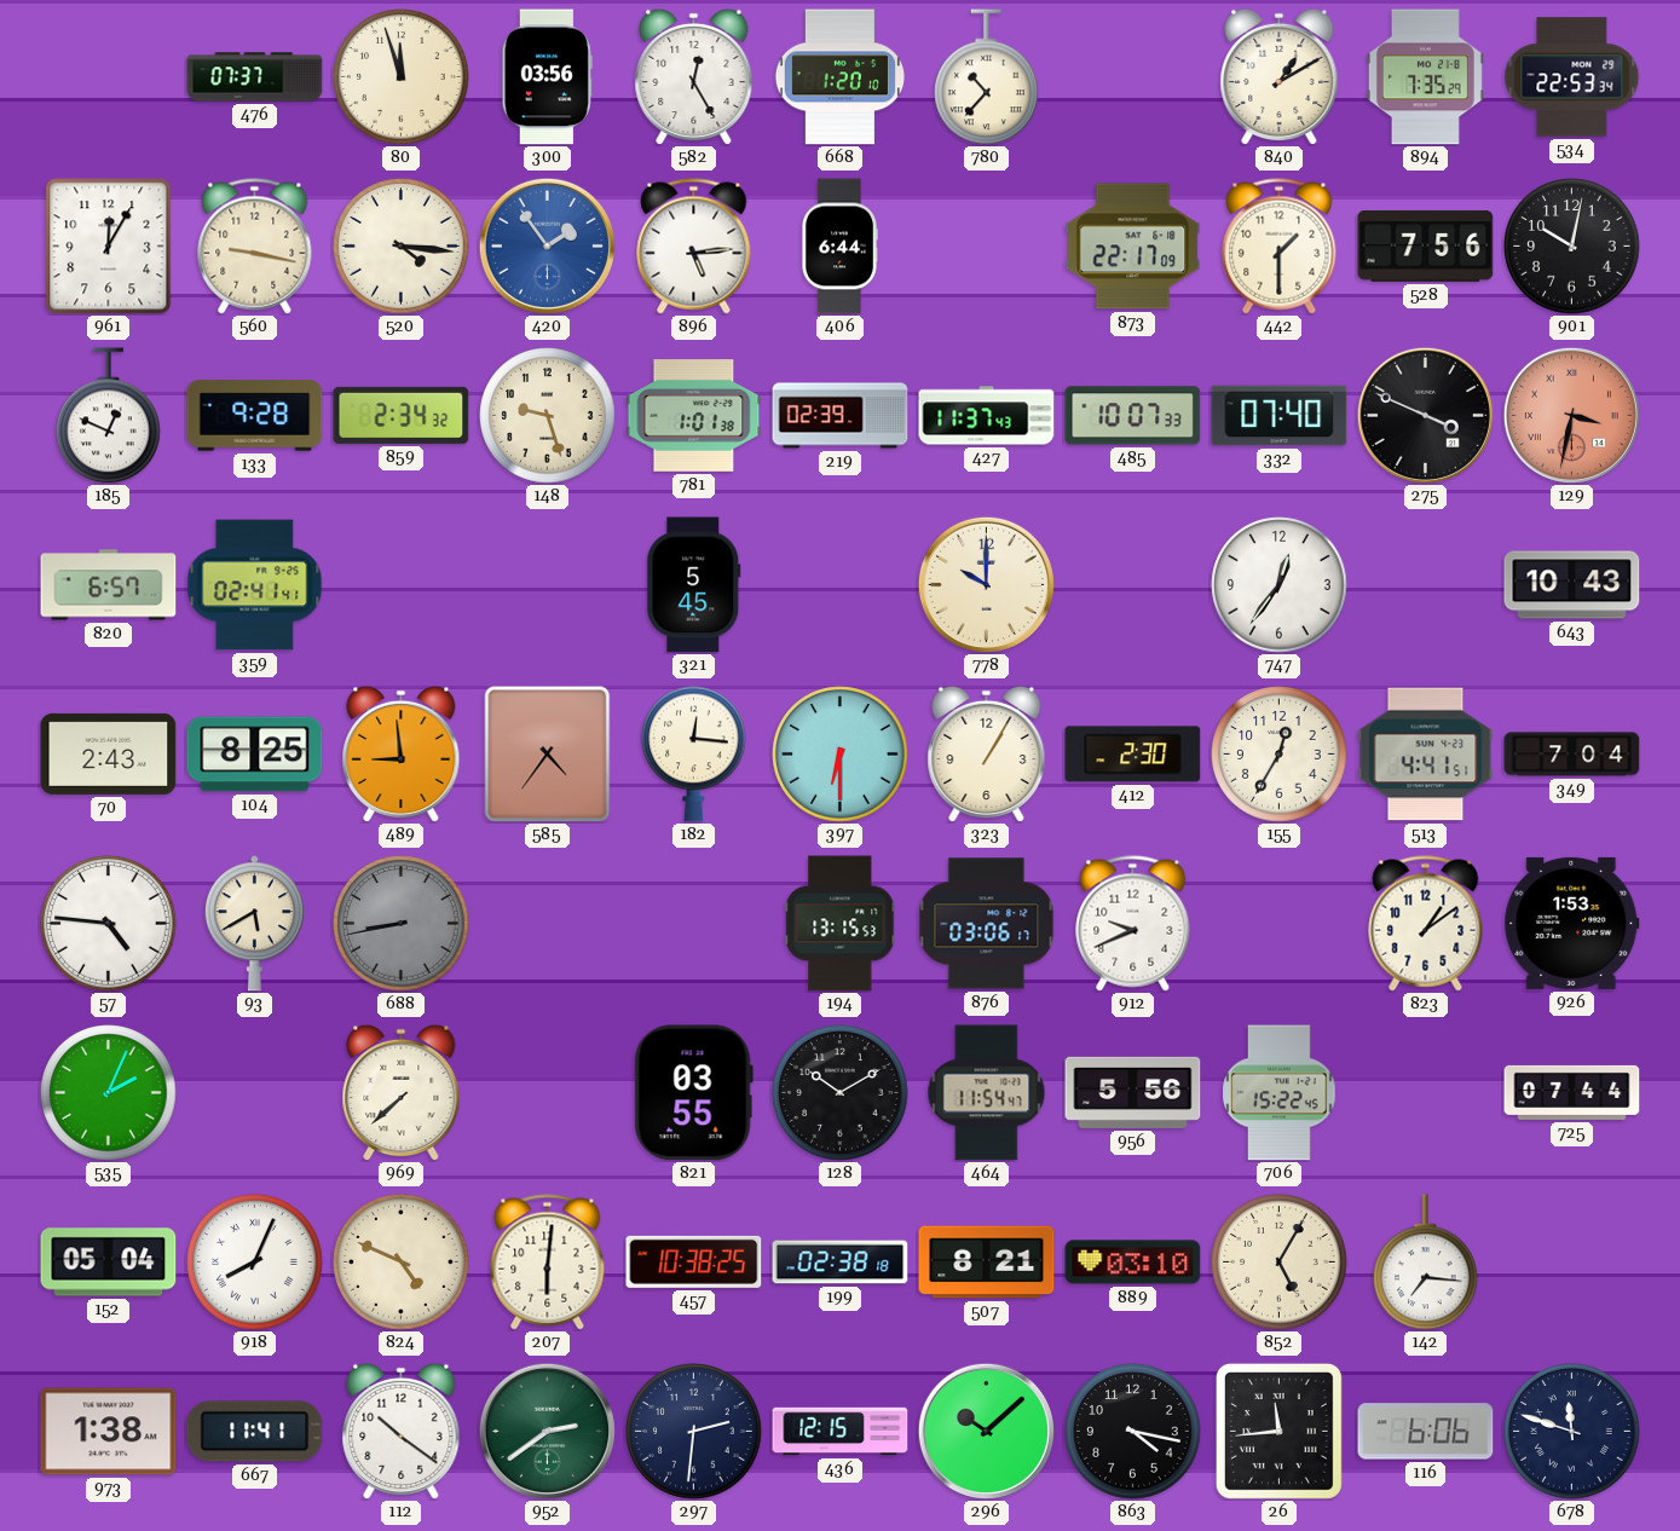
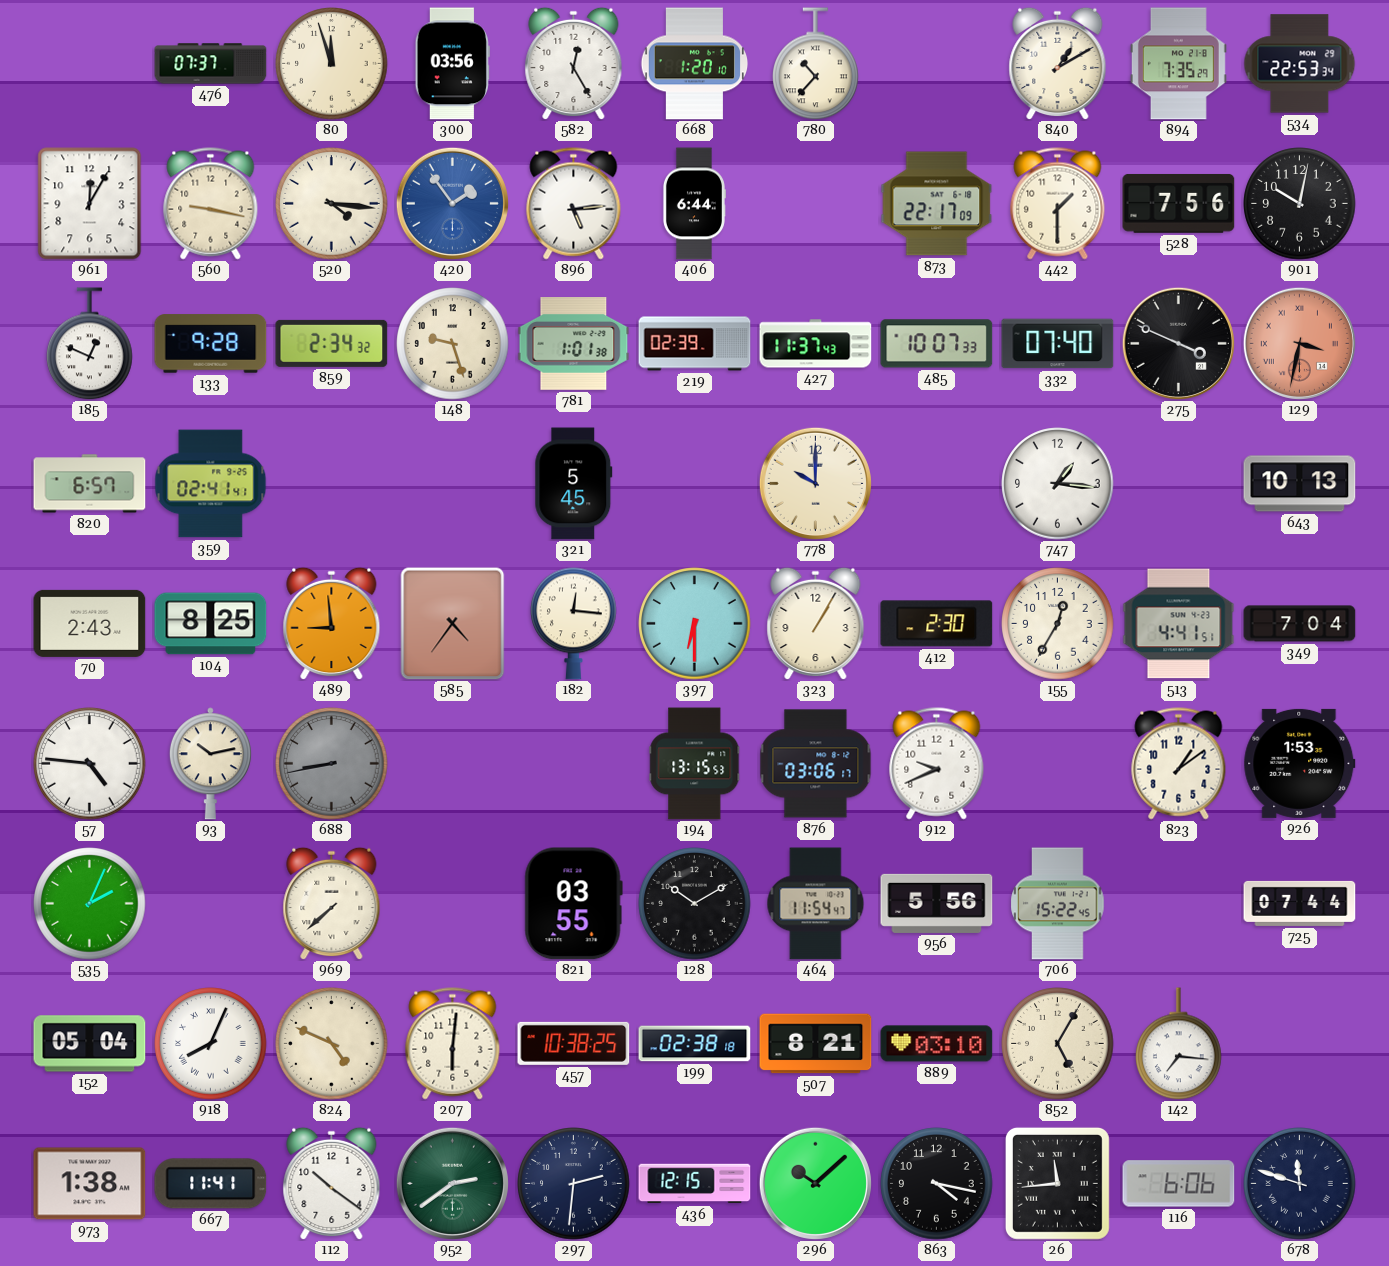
747: 12:36 -> 1:16
643: 10:43 -> 10:13
93: 5:40 -> 10:13
